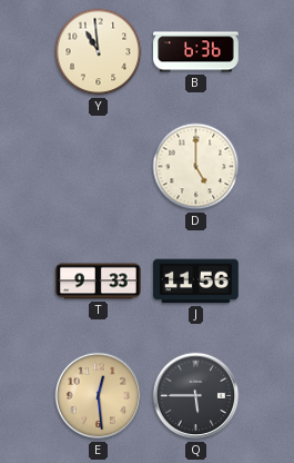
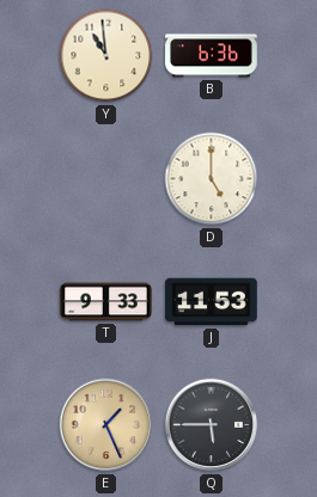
J: 11:56 -> 11:53
E: 12:29 -> 1:26
